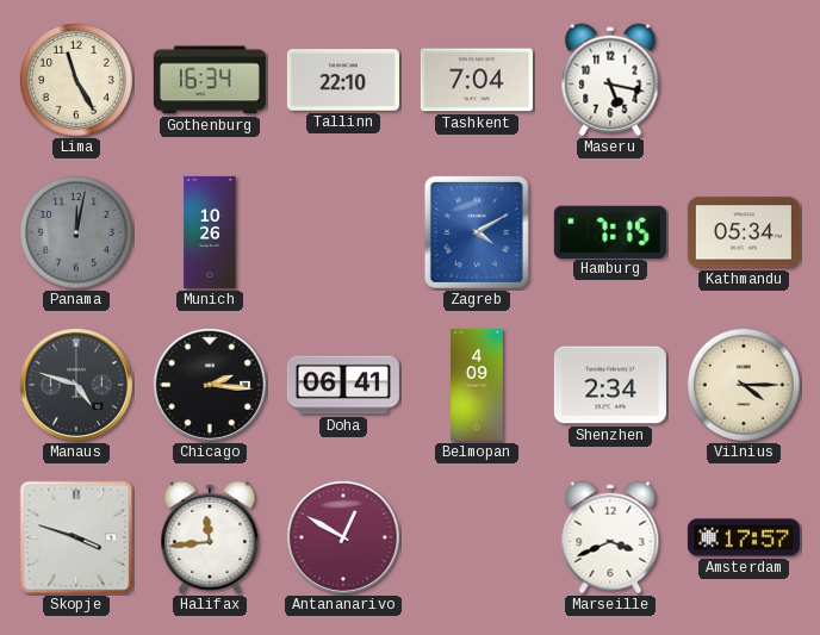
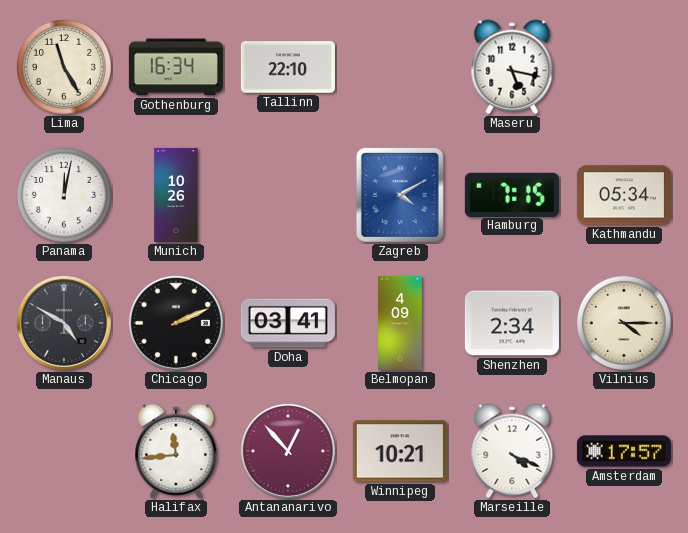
Tashkent: 7:04 -> none
Panama dial: grey -> white
Manaus: 4:48 -> 4:50
Chicago: 2:16 -> 2:11
Doha: 06:41 -> 03:41
Skopje: 3:48 -> none
Antananarivo: 12:50 -> 12:53
Winnipeg: none -> 10:21
Marseille: 3:41 -> 4:19
